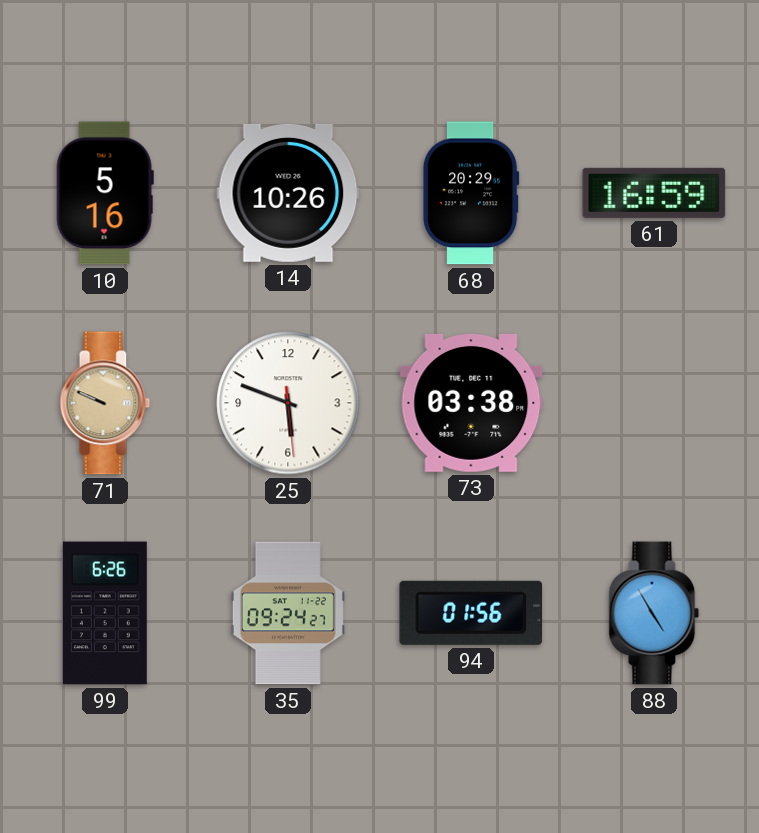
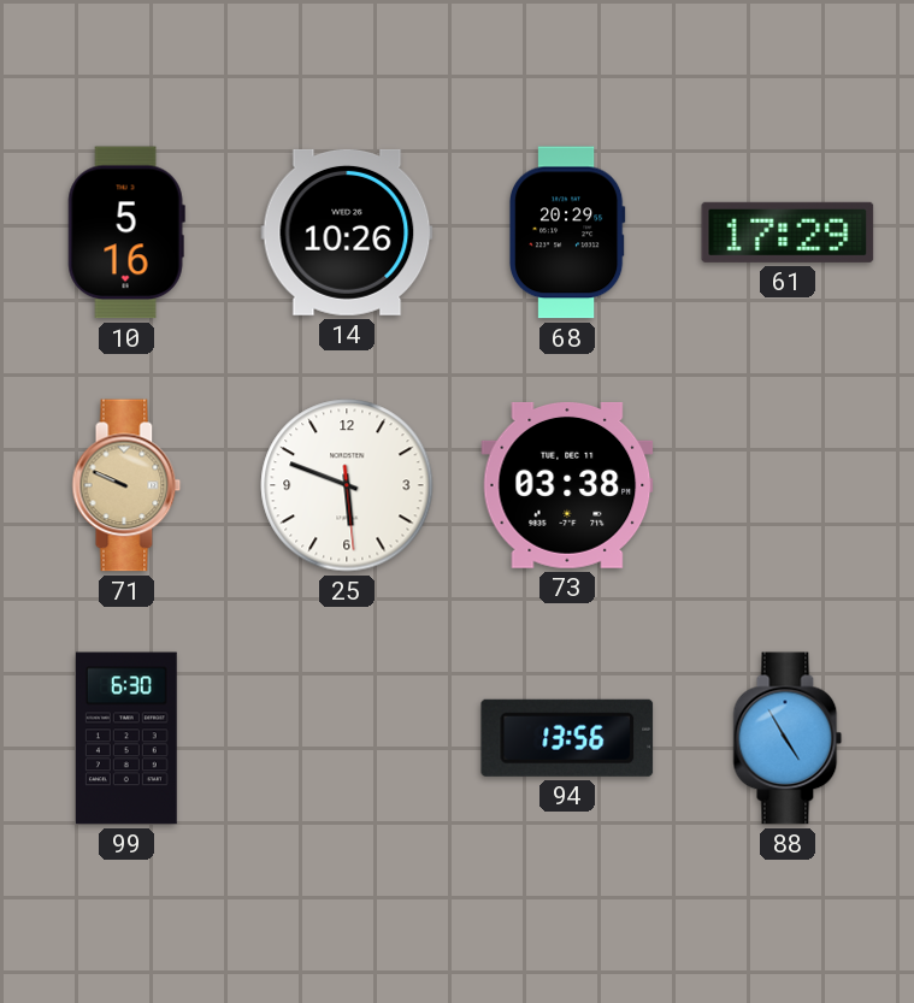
61: 16:59 -> 17:29
99: 6:26 -> 6:30
35: 09:24 -> none
94: 01:56 -> 13:56
